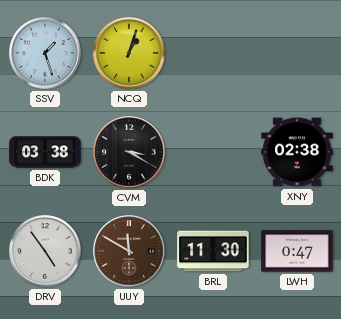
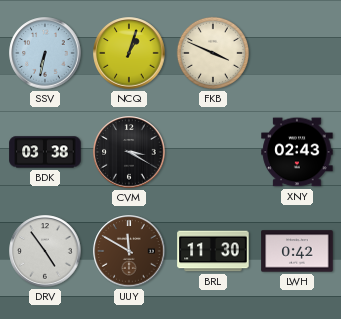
SSV: 1:27 -> 6:32
FKB: none -> 3:49
XNY: 02:38 -> 02:43
LWH: 0:47 -> 0:42
